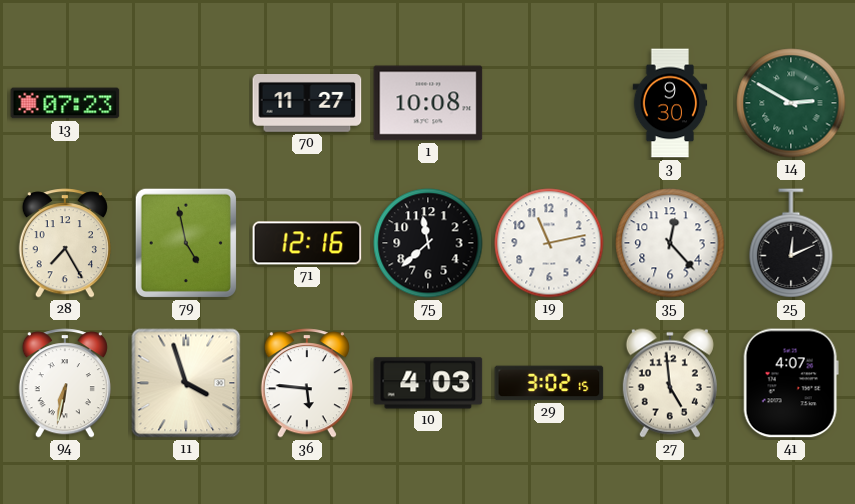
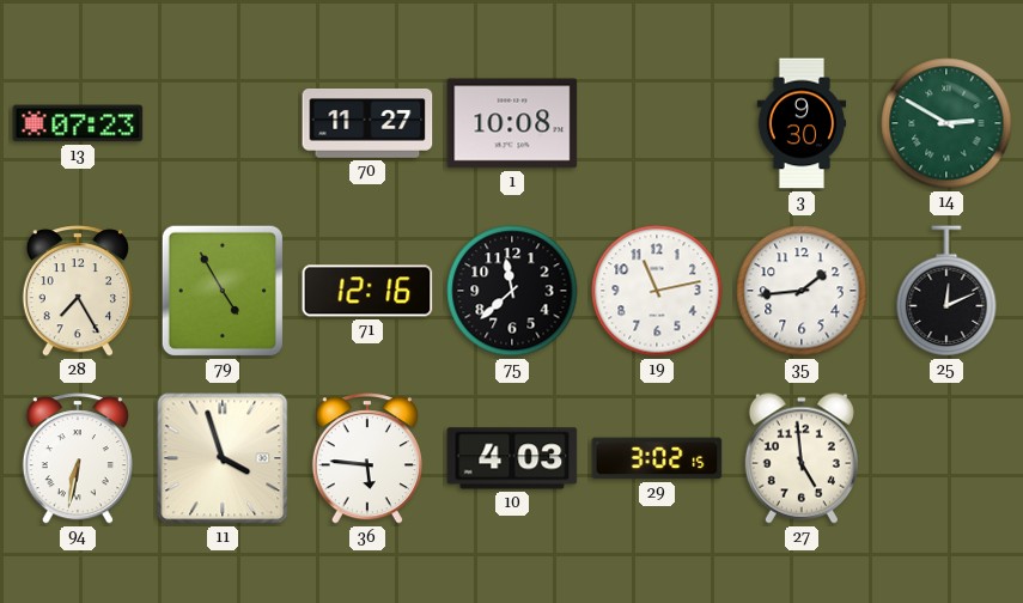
79: 4:58 -> 4:55
35: 12:23 -> 1:44
41: 4:07 -> none
